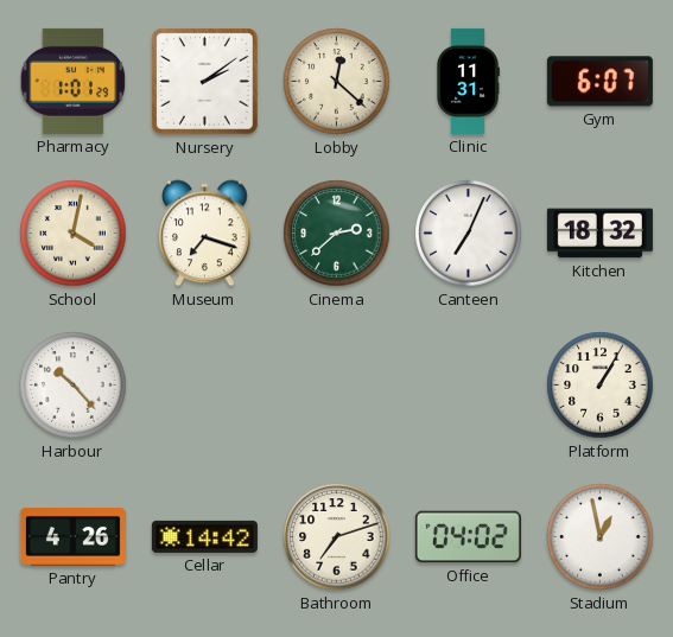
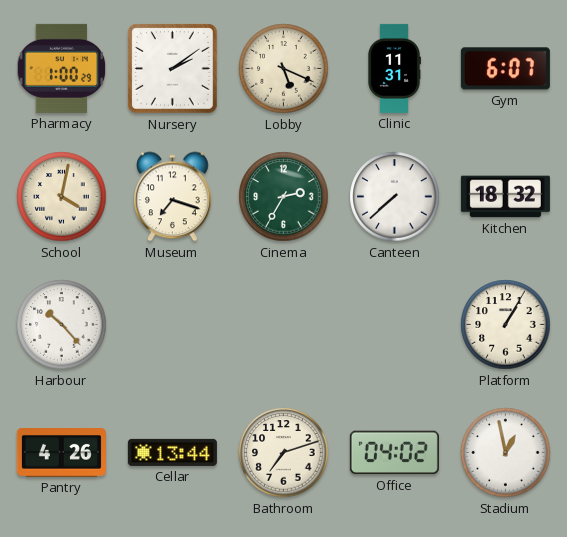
Pharmacy: 1:01 -> 1:00
Lobby: 12:22 -> 5:19
Cinema: 2:38 -> 2:35
Canteen: 7:04 -> 7:38
Cellar: 14:42 -> 13:44
